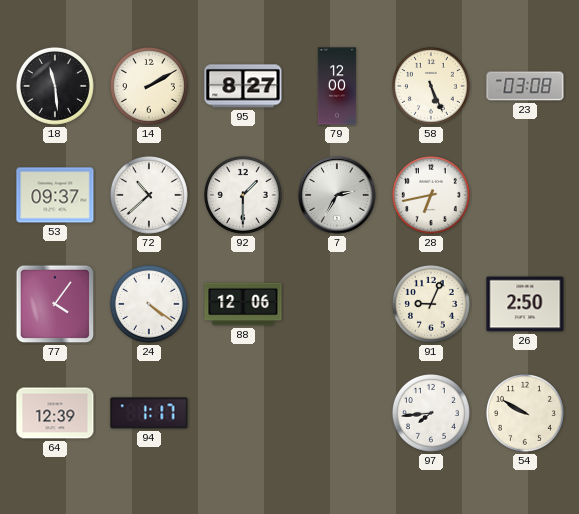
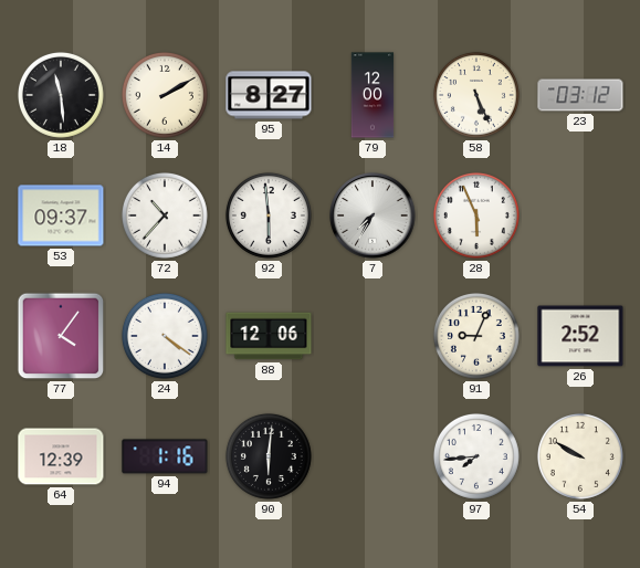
23: 03:08 -> 03:12
72: 10:38 -> 10:37
92: 1:30 -> 5:59
7: 2:35 -> 7:35
28: 6:43 -> 5:56
26: 2:50 -> 2:52
94: 1:17 -> 1:16
90: none -> 6:01
